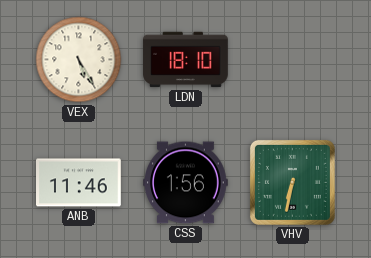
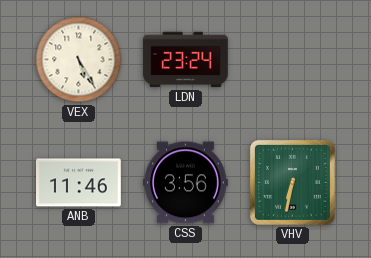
LDN: 18:10 -> 23:24
CSS: 1:56 -> 3:56
